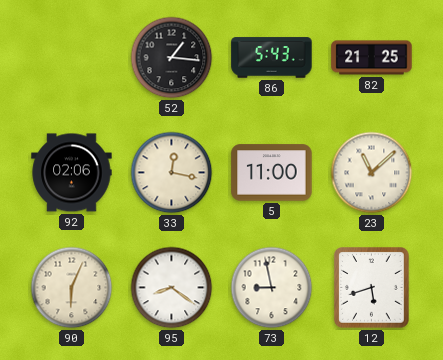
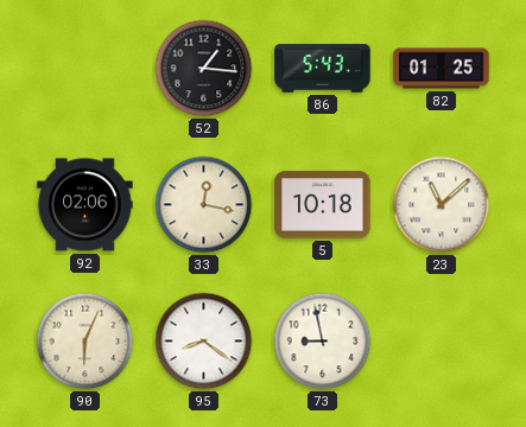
82: 21:25 -> 01:25
5: 11:00 -> 10:18
12: 5:42 -> none
